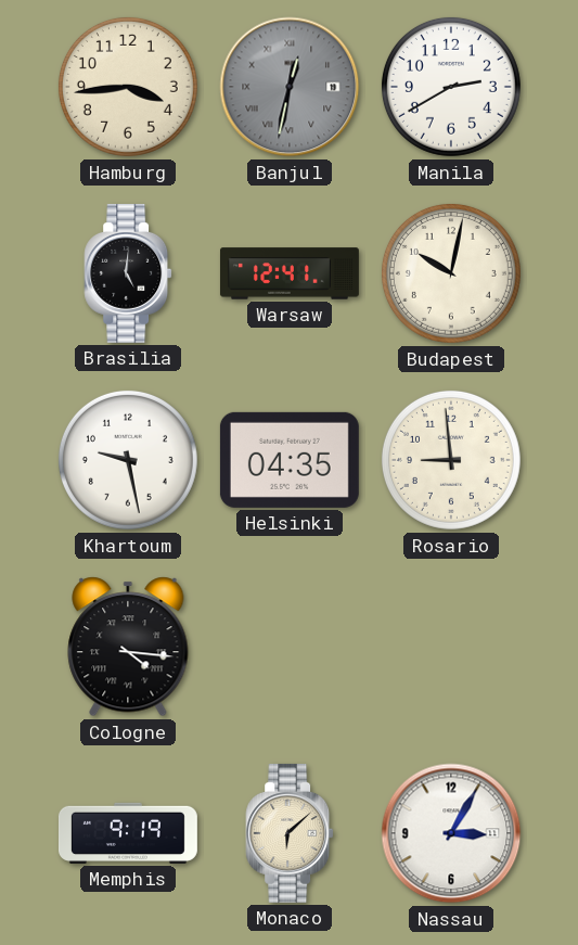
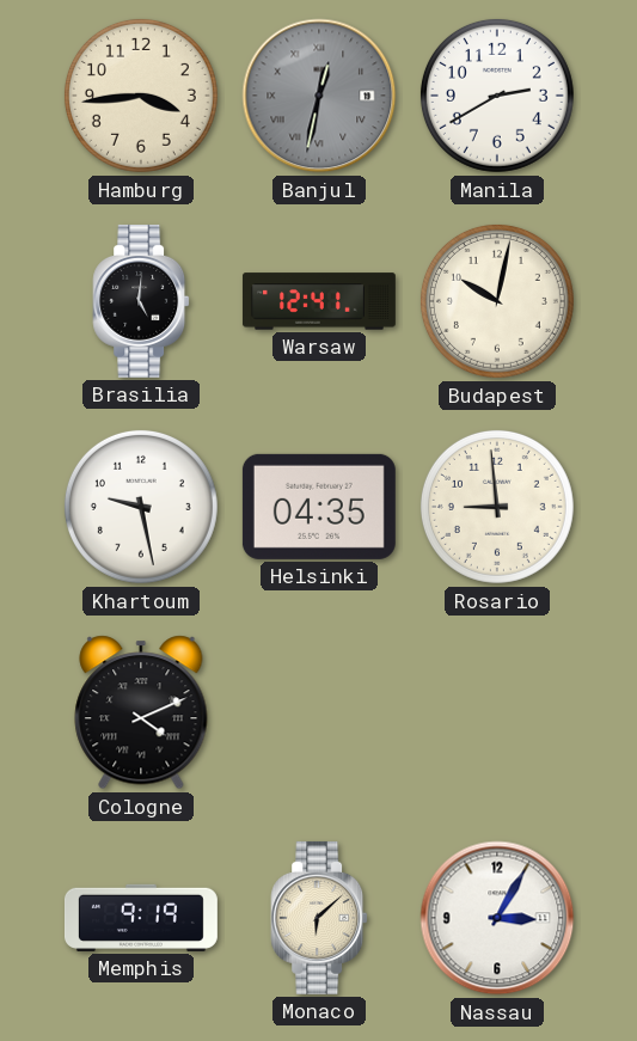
Cologne: 4:16 -> 4:11
